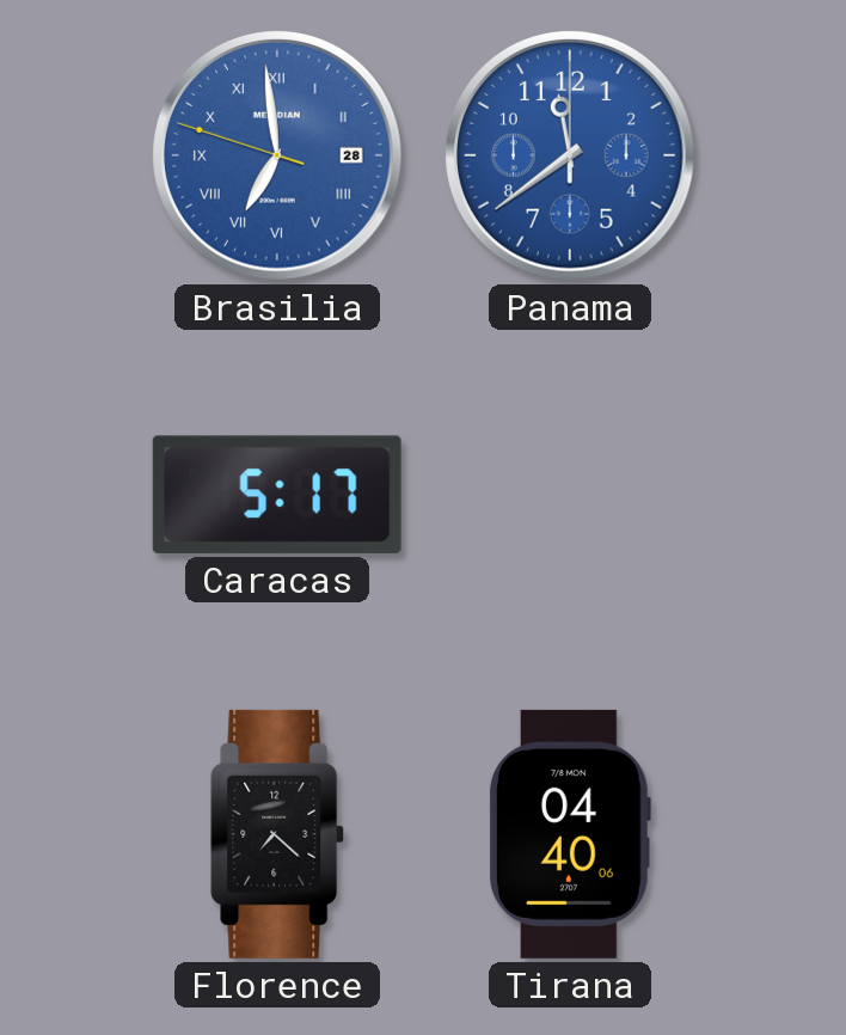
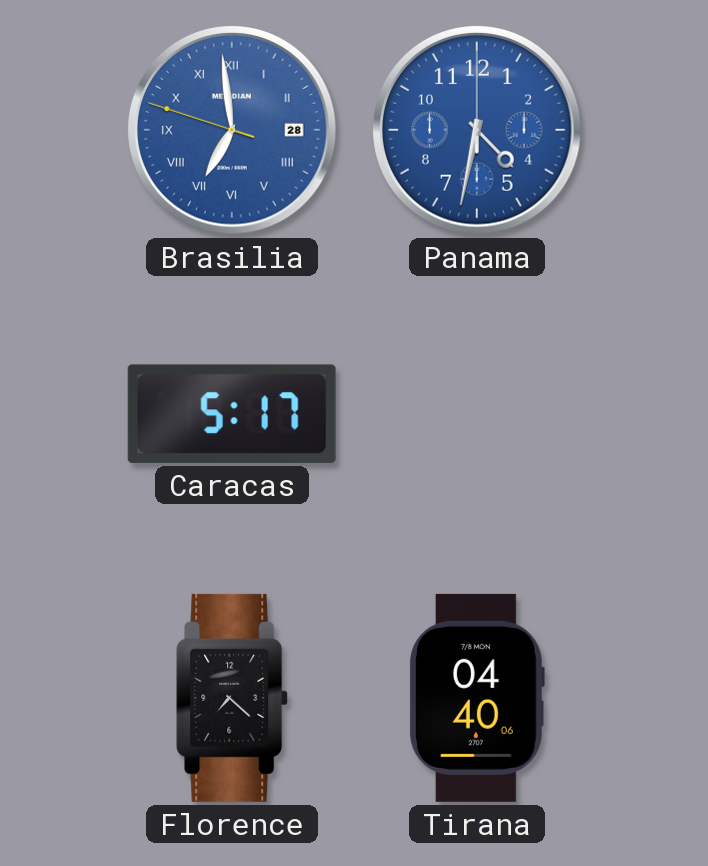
Panama: 11:39 -> 4:32
